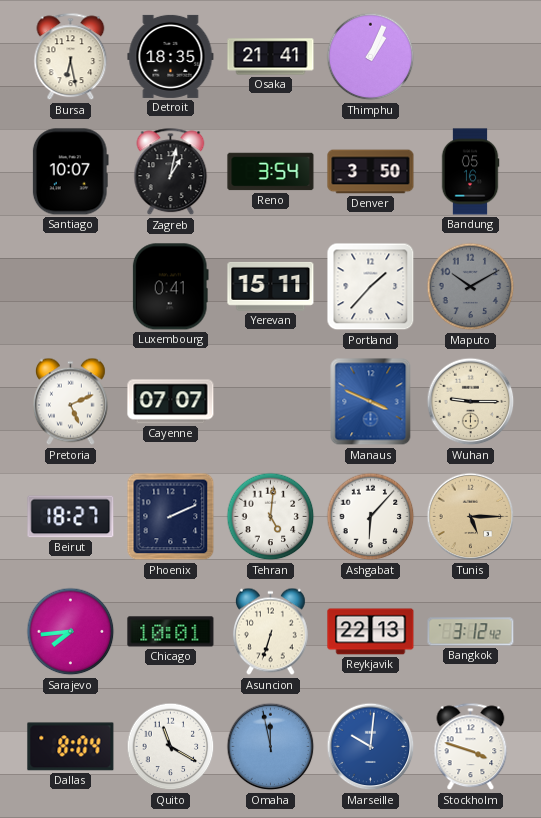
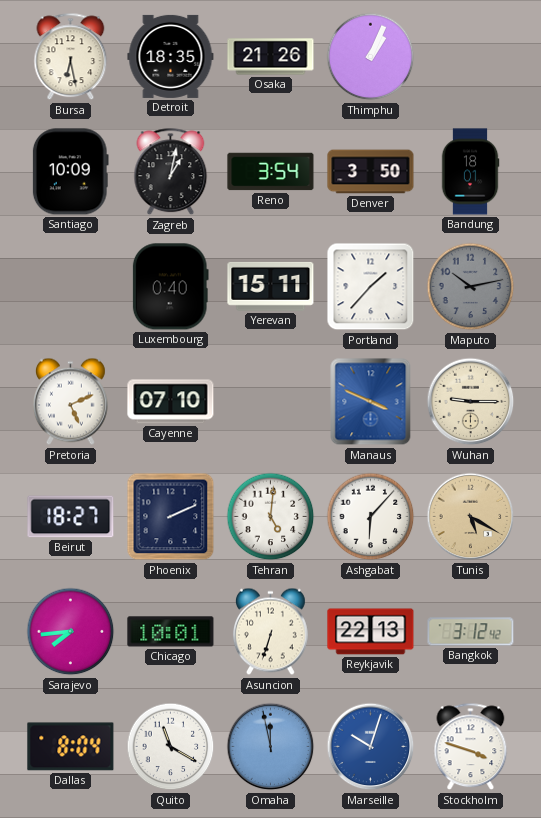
Osaka: 21:41 -> 21:26
Santiago: 10:07 -> 10:09
Bandung: 05:16 -> 18:01
Luxembourg: 0:41 -> 0:40
Maputo: 10:10 -> 10:13
Cayenne: 07:07 -> 07:10
Tunis: 5:15 -> 5:20
Marseille: 10:01 -> 10:03
